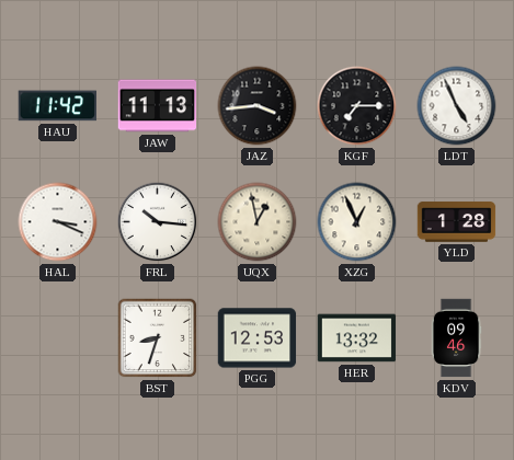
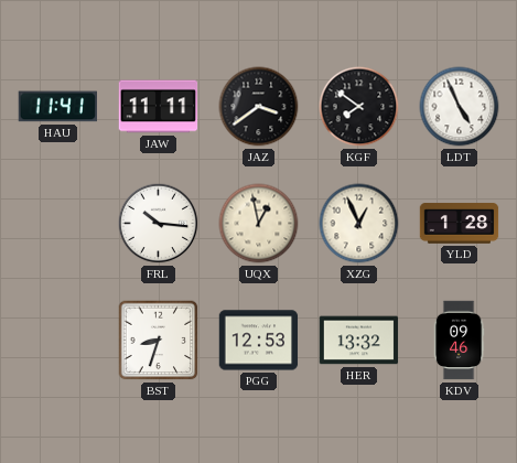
HAU: 11:42 -> 11:41
JAW: 11:13 -> 11:11
JAZ: 3:44 -> 3:39
KGF: 7:15 -> 7:51
HAL: 3:19 -> none
